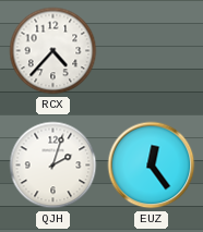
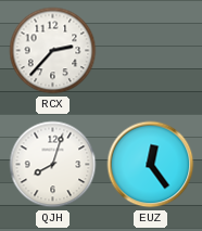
RCX: 4:37 -> 2:37
QJH: 2:03 -> 8:03
